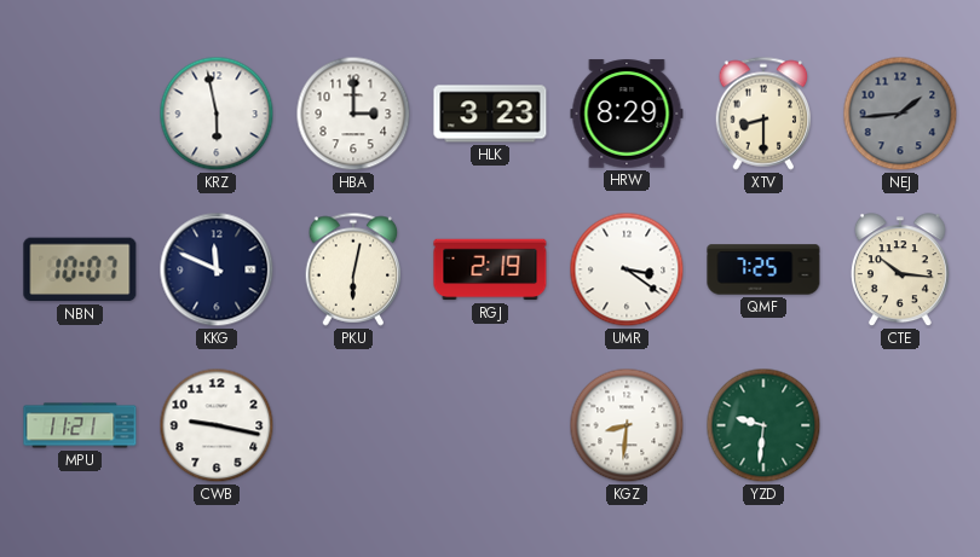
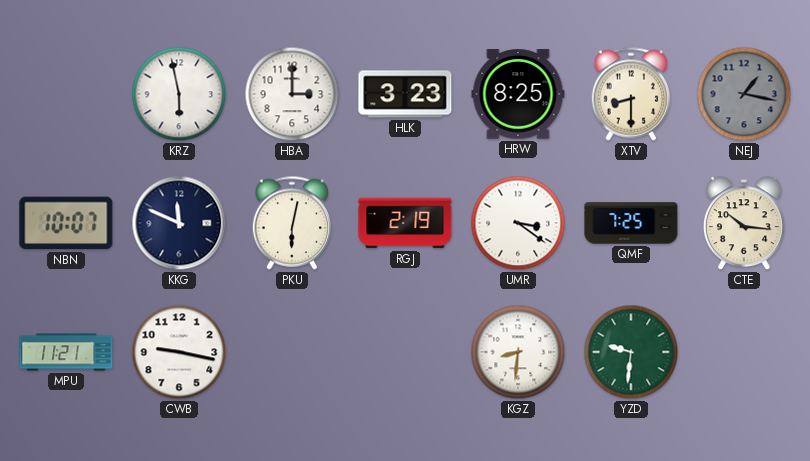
HRW: 8:29 -> 8:25
NEJ: 1:44 -> 1:17
